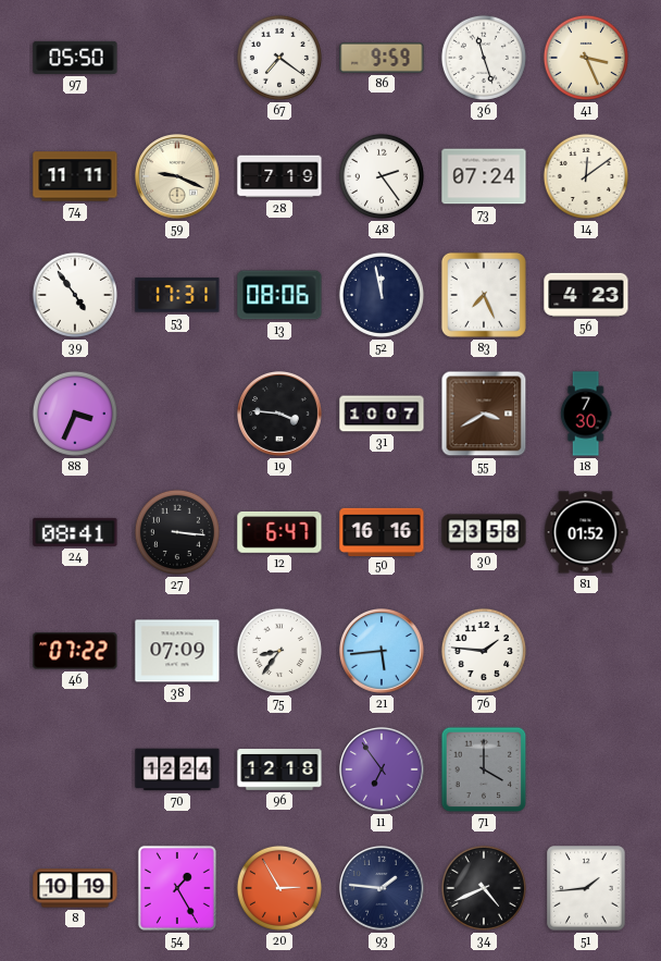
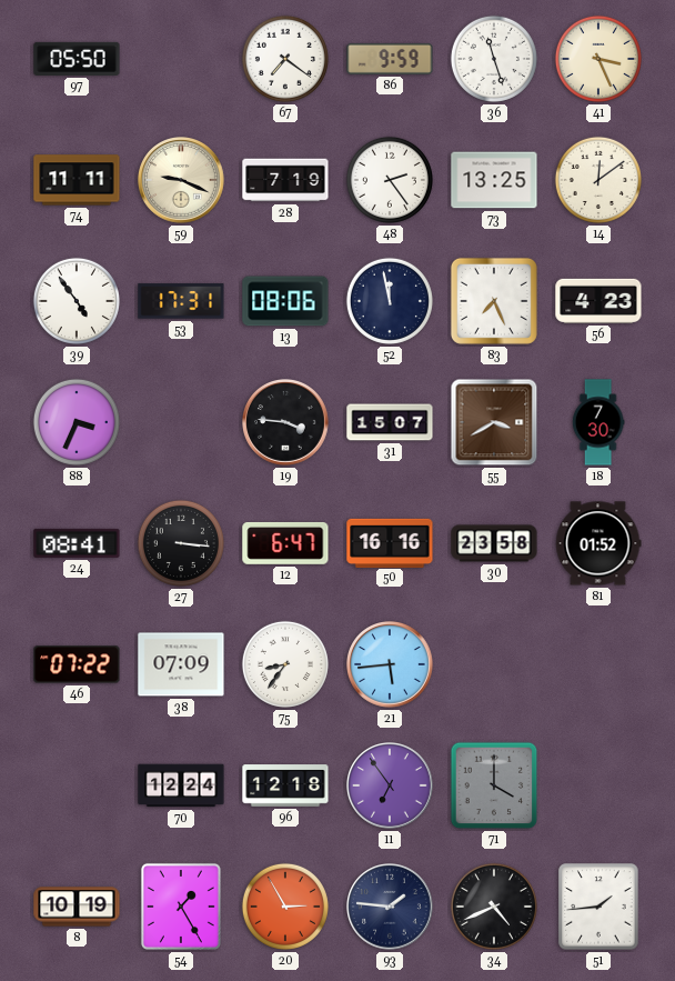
73: 07:24 -> 13:25
31: 10:07 -> 15:07
76: 1:46 -> none
